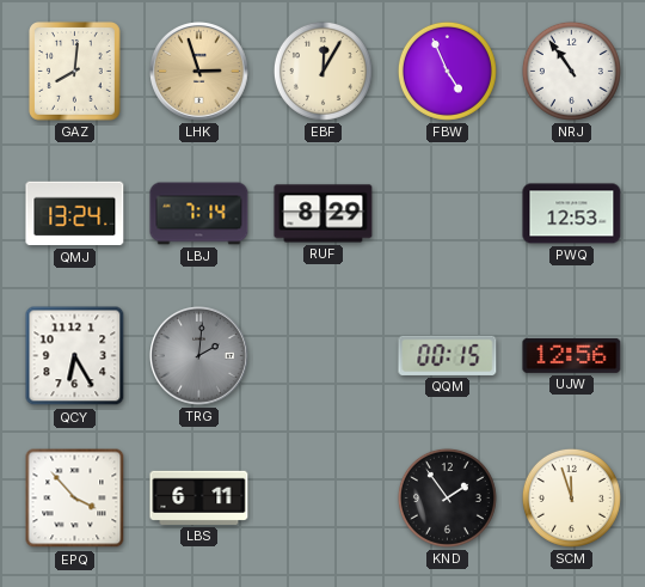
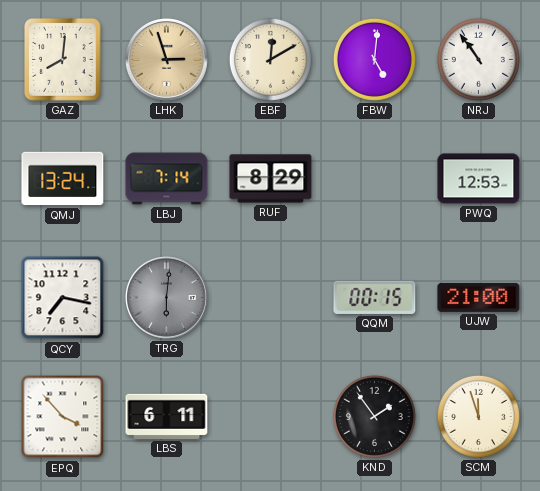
EBF: 12:05 -> 12:10
FBW: 4:56 -> 5:01
QCY: 6:25 -> 7:17
TRG: 2:01 -> 6:01
UJW: 12:56 -> 21:00
